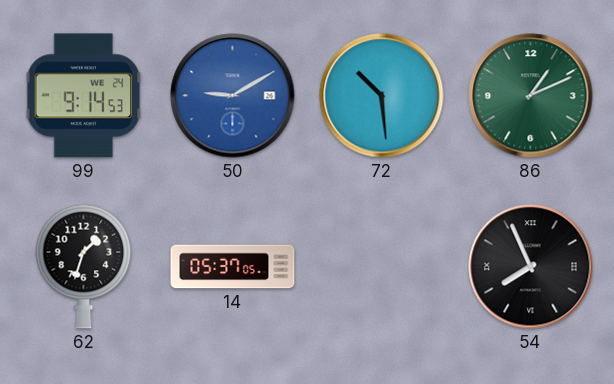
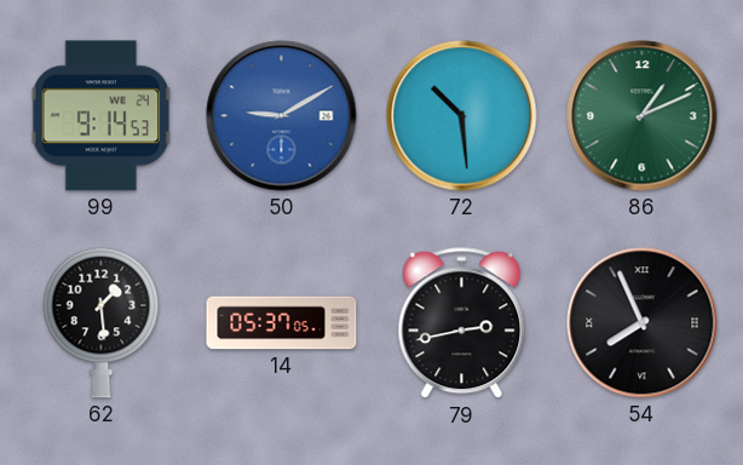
62: 1:33 -> 1:29
79: none -> 2:43
